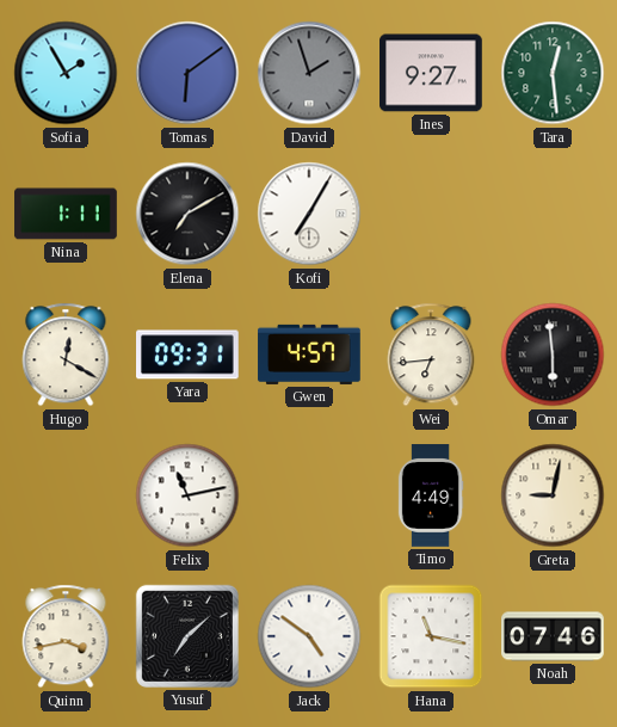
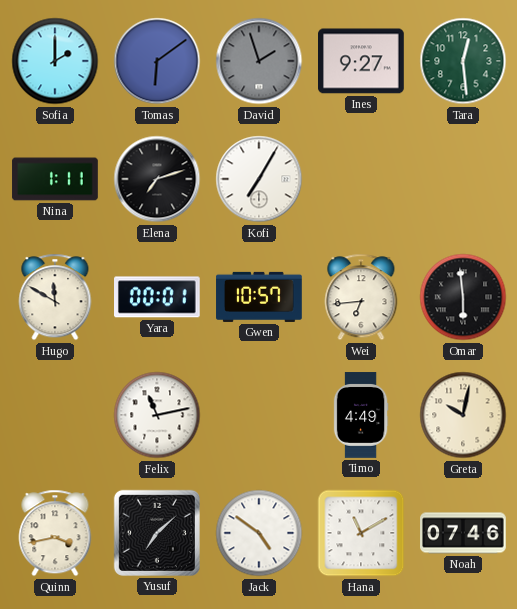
Sofia: 1:55 -> 2:00
Elena: 7:10 -> 7:12
Hugo: 12:20 -> 11:50
Yara: 09:31 -> 00:01
Gwen: 4:57 -> 10:57
Greta: 9:02 -> 10:02
Hana: 11:17 -> 11:10
